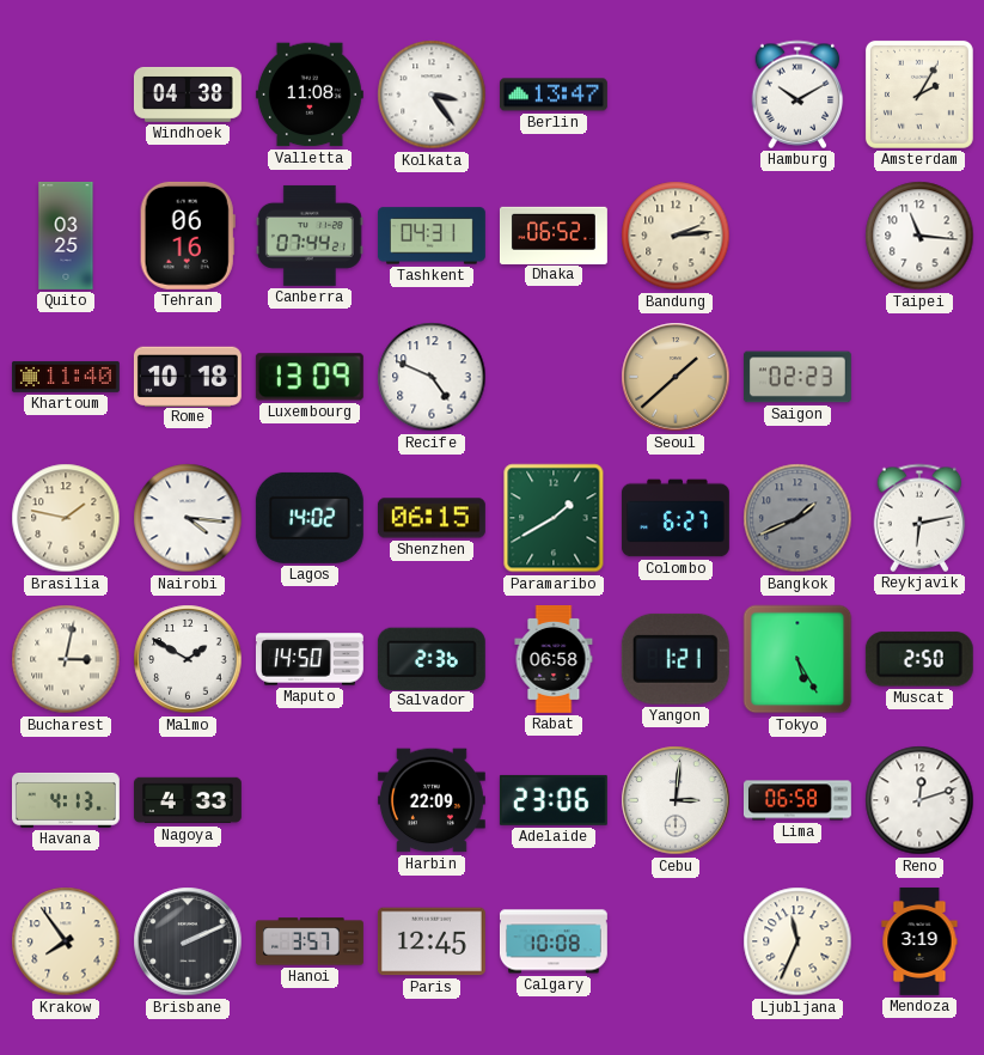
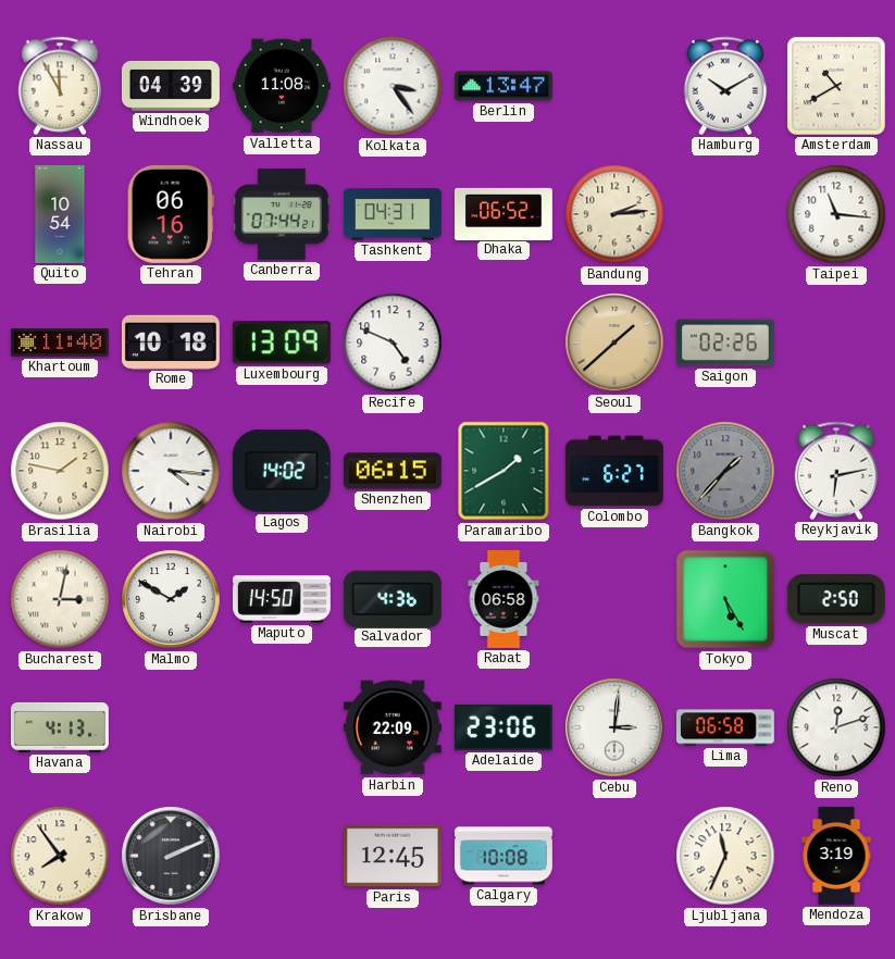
Nassau: none -> 11:55
Windhoek: 04:38 -> 04:39
Amsterdam: 2:05 -> 10:40
Quito: 03:25 -> 10:54
Saigon: 02:23 -> 02:26
Bangkok: 1:41 -> 1:37
Salvador: 2:36 -> 4:36
Yangon: 1:21 -> none
Nagoya: 4:33 -> none
Hanoi: 3:57 -> none
